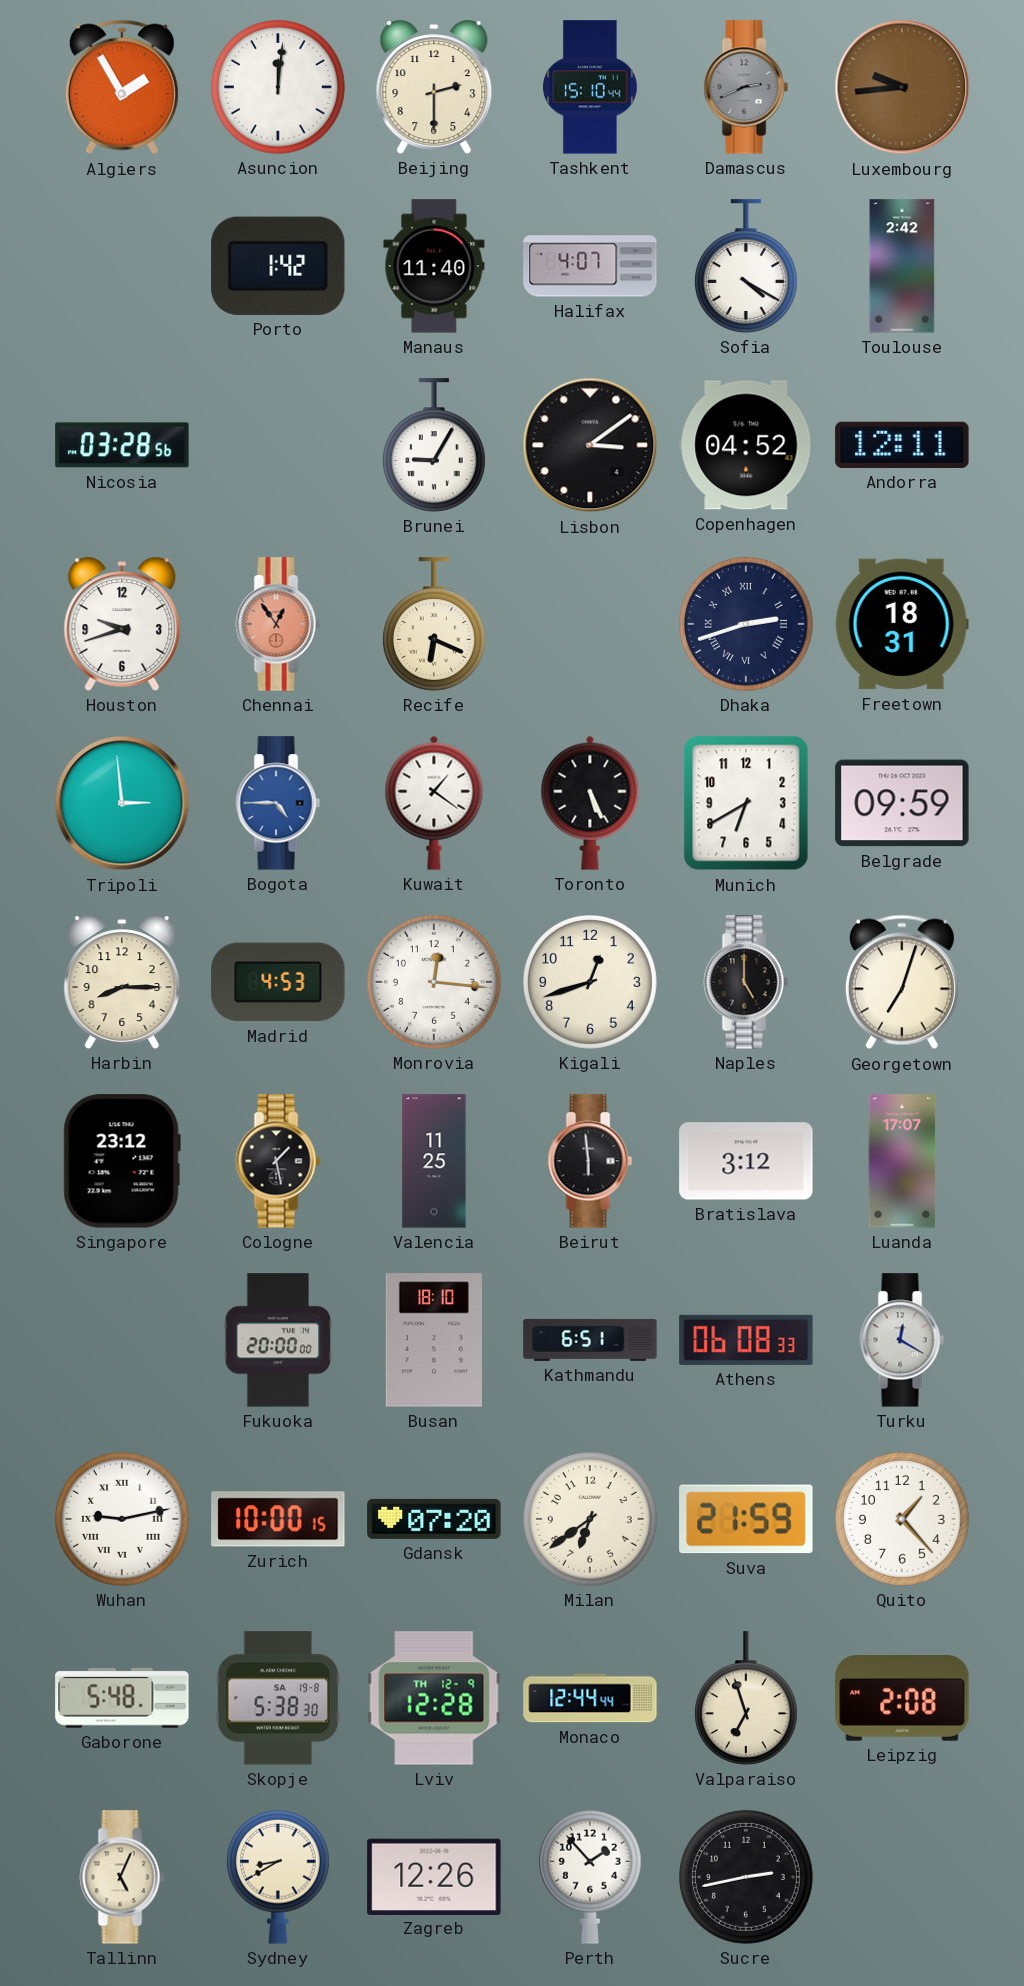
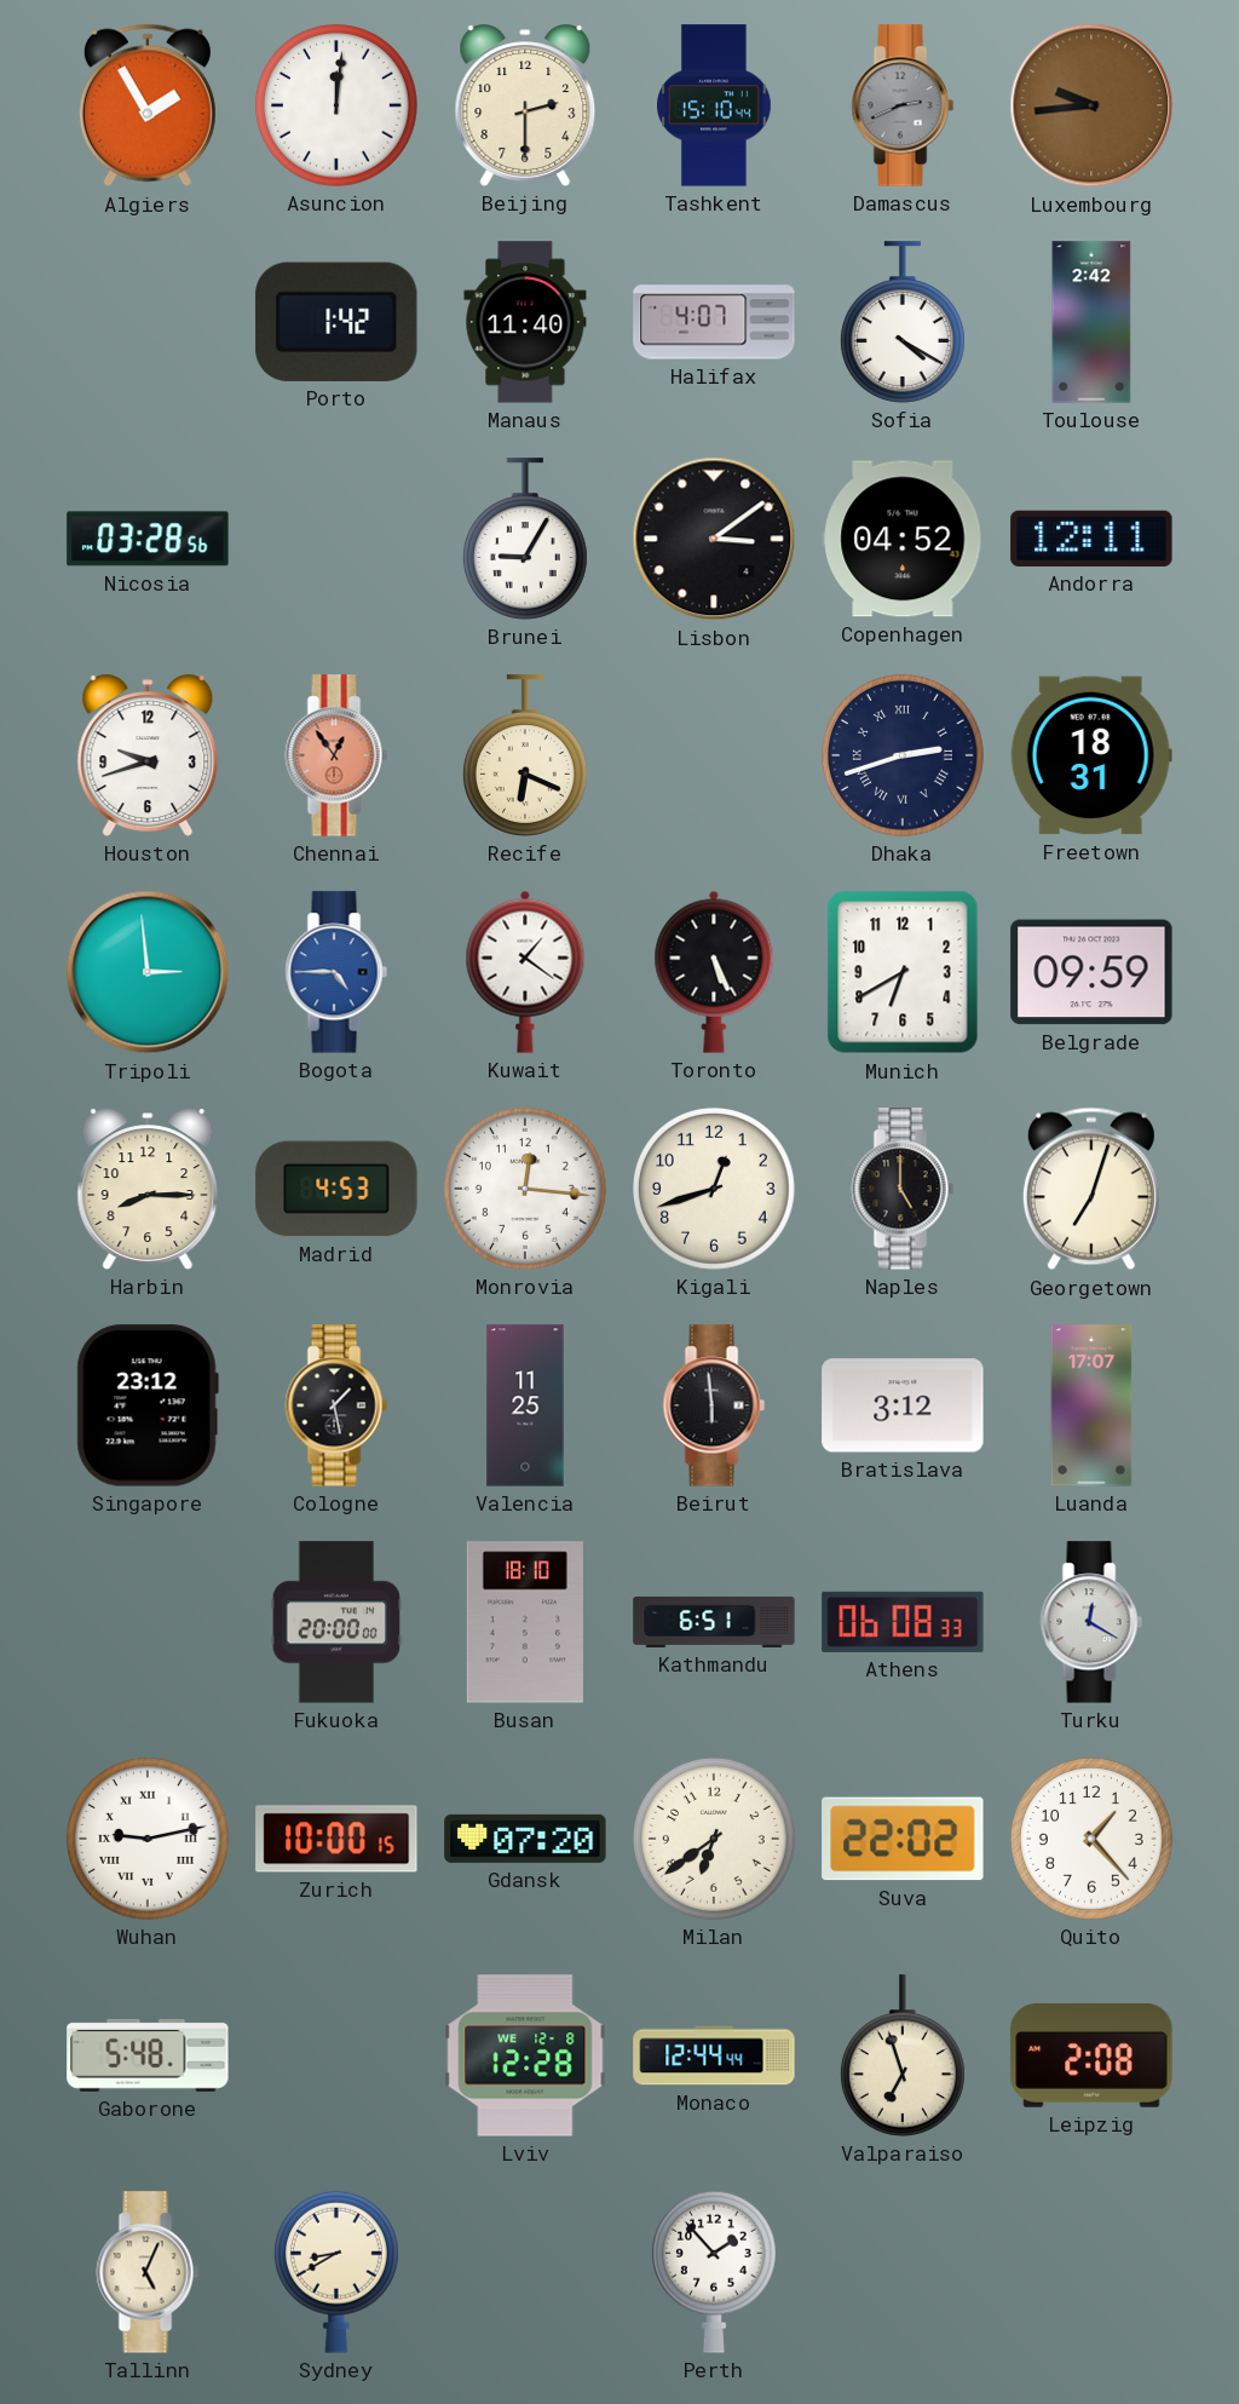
Suva: 21:59 -> 22:02
Skopje: 5:38 -> none
Lviv date: TH 12-9 -> WE 12-8
Zagreb: 12:26 -> none
Sucre: 2:43 -> none
